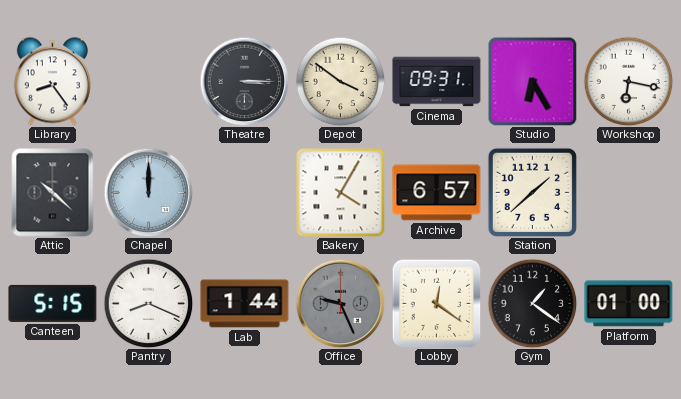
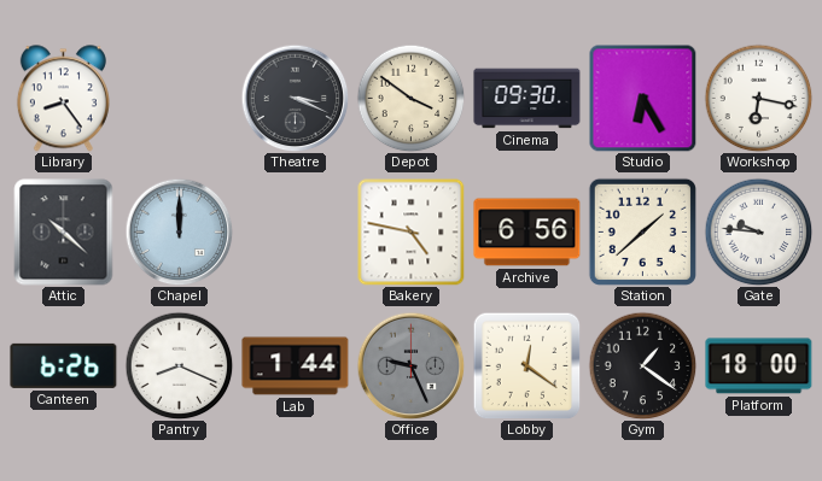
Theatre: 3:15 -> 3:19
Cinema: 09:31 -> 09:30
Bakery: 4:05 -> 4:47
Archive: 6:57 -> 6:56
Gate: none -> 9:46
Canteen: 5:15 -> 6:26
Platform: 01:00 -> 18:00
